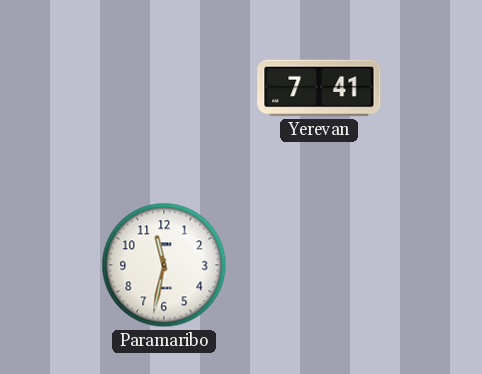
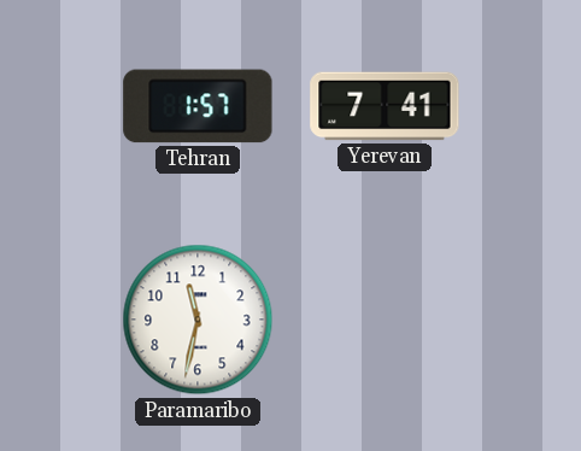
Tehran: none -> 1:57
